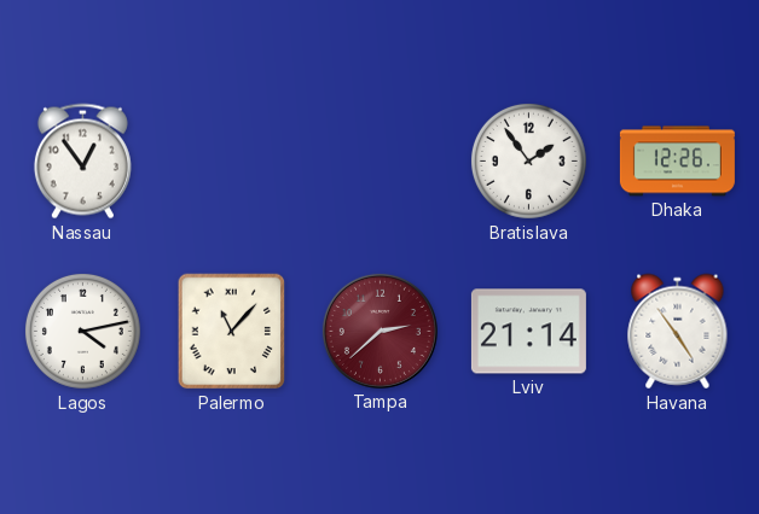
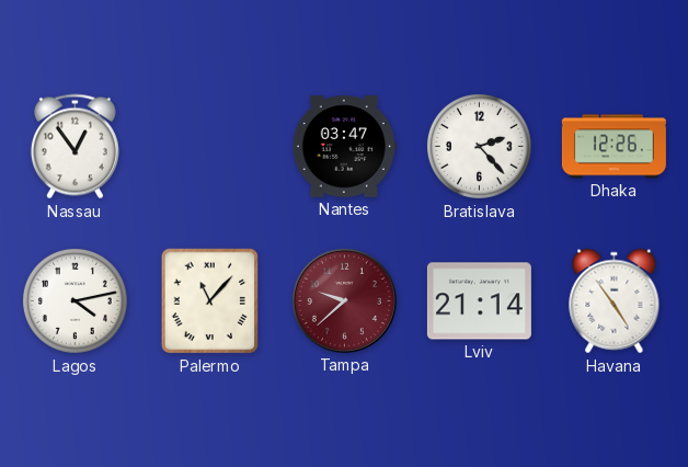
Nantes: none -> 03:47
Bratislava: 1:54 -> 2:23
Tampa: 2:38 -> 9:38
